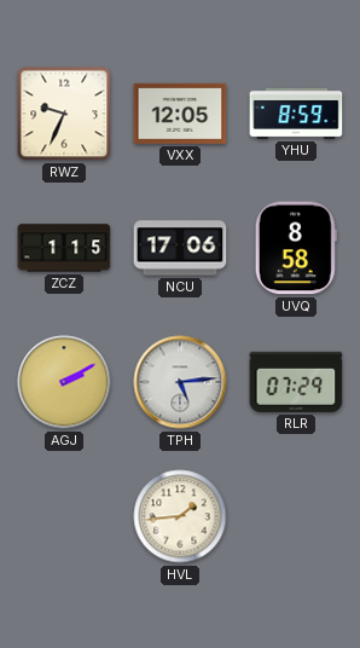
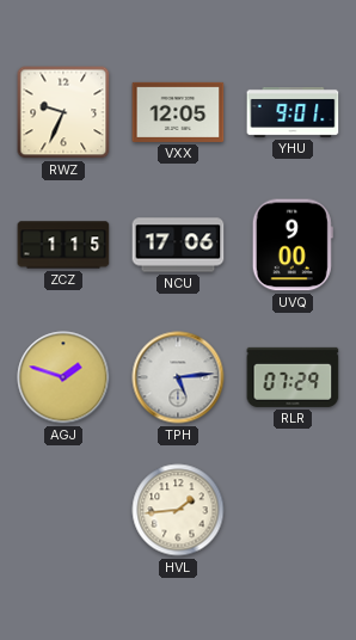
YHU: 8:59 -> 9:01
UVQ: 8:58 -> 9:00
AGJ: 2:10 -> 1:48
